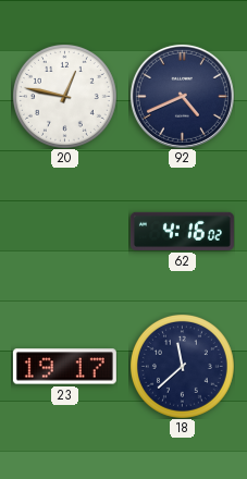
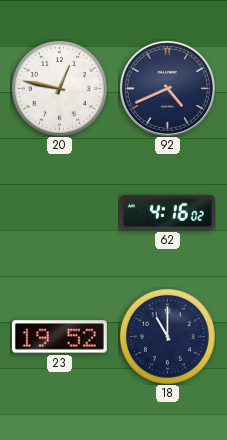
23: 19:17 -> 19:52
18: 11:38 -> 11:00
